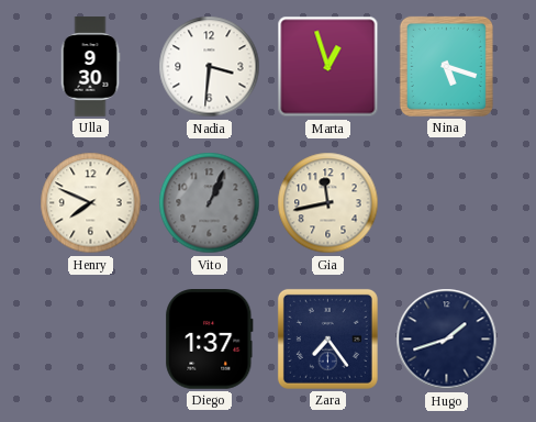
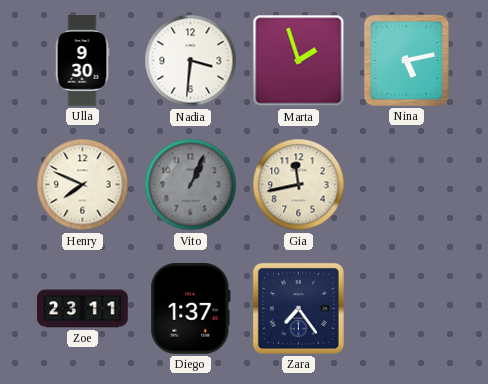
Marta: 12:57 -> 1:57
Nina: 5:18 -> 5:13
Zoe: none -> 23:11
Hugo: 1:42 -> none
